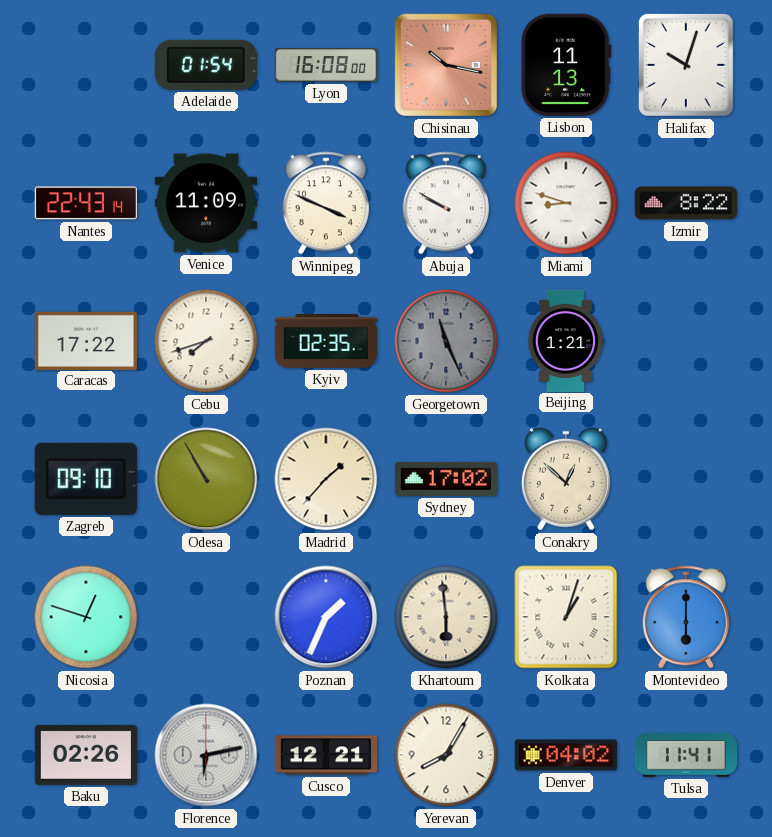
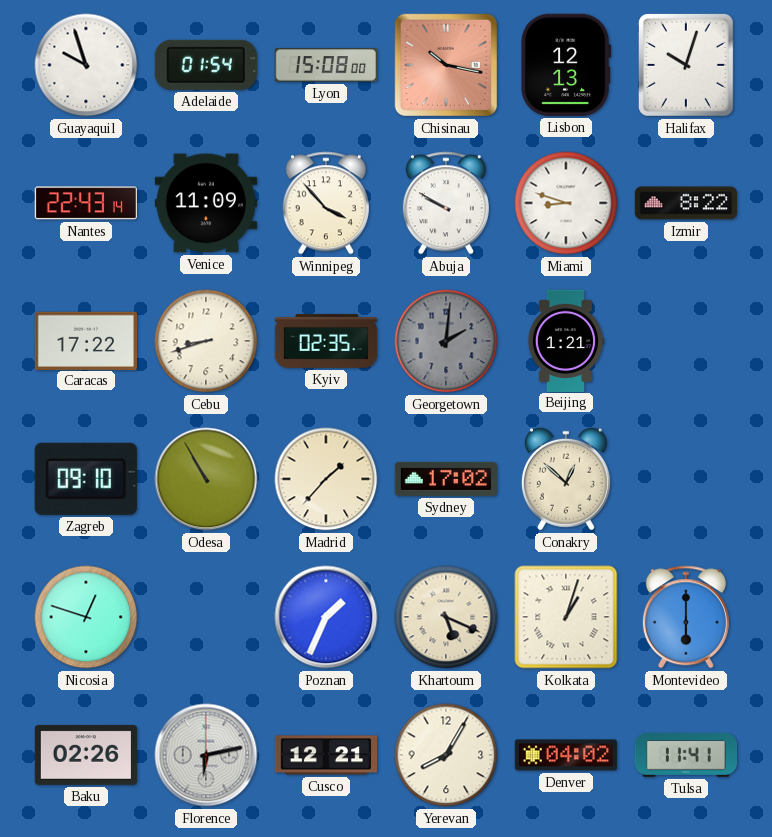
Guayaquil: none -> 9:57
Lyon: 16:08 -> 15:08
Lisbon: 11:13 -> 12:13
Winnipeg: 3:49 -> 3:53
Cebu: 7:42 -> 8:42
Georgetown: 11:26 -> 2:01
Khartoum: 5:59 -> 5:19
